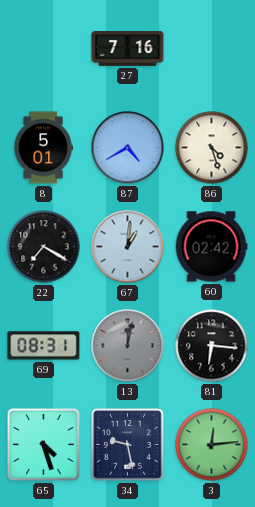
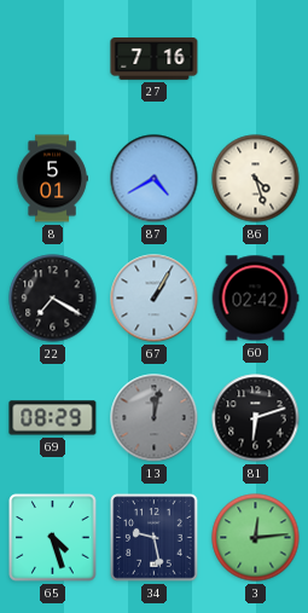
67: 1:01 -> 1:05
69: 08:31 -> 08:29
81: 6:16 -> 6:12
